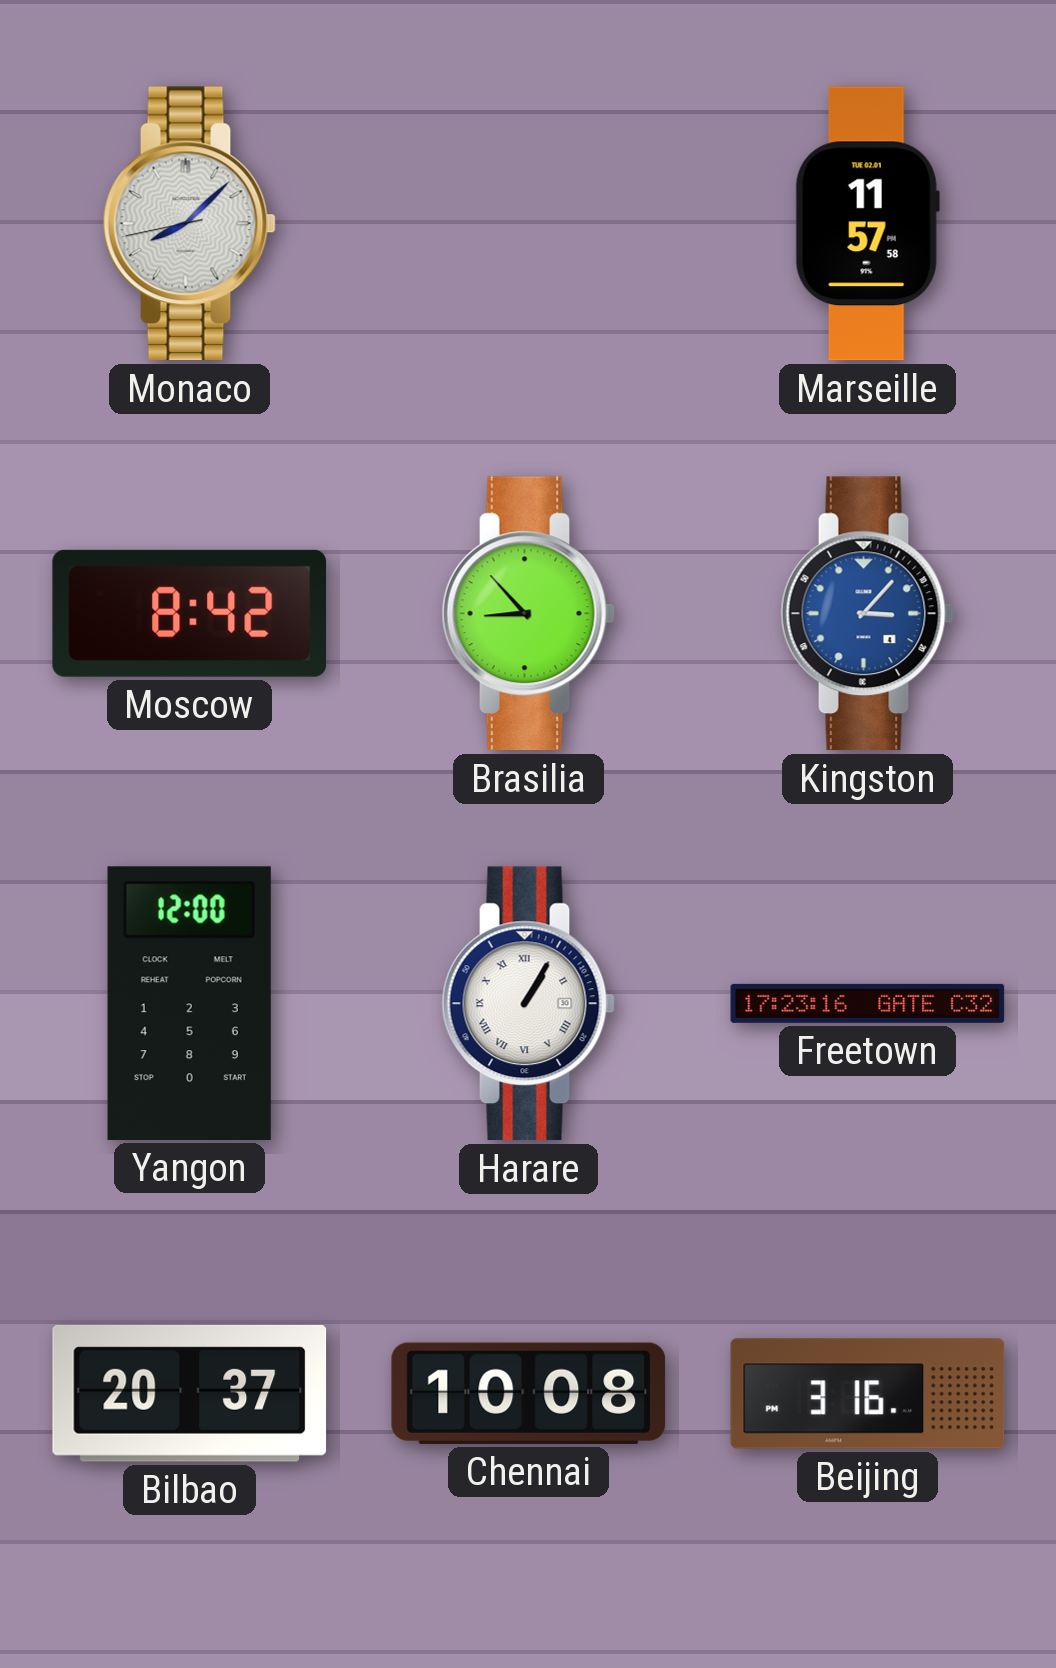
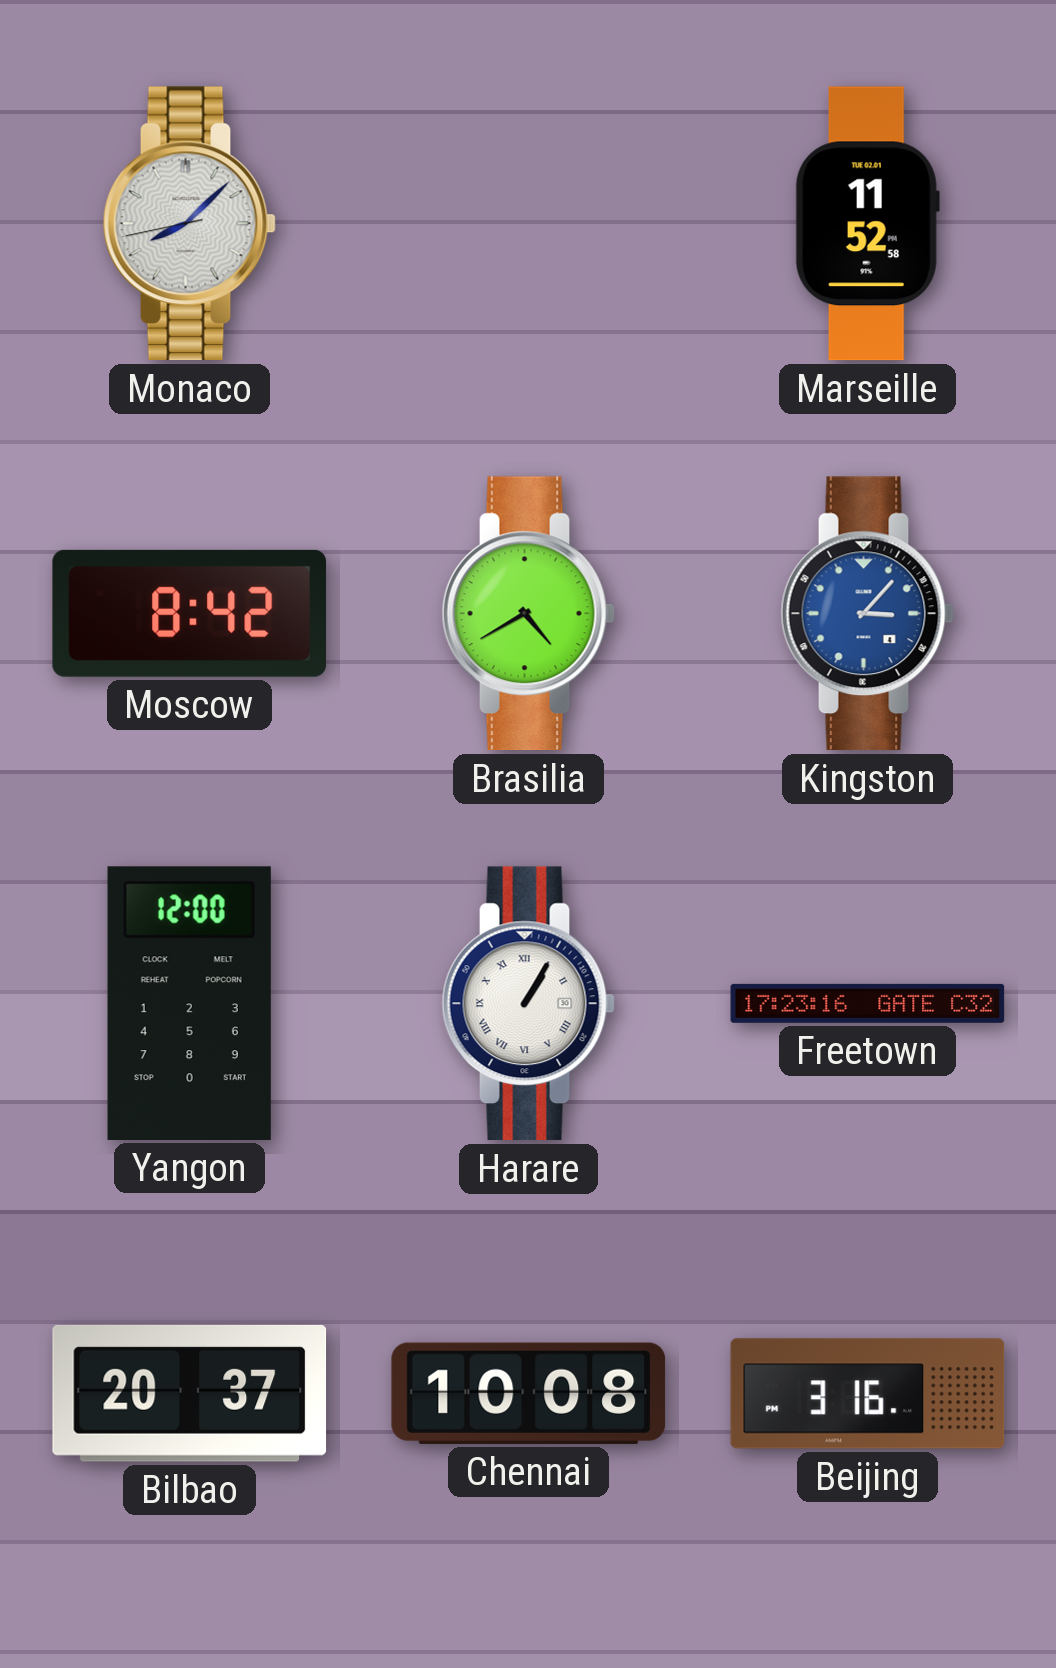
Marseille: 11:57 -> 11:52
Brasilia: 8:53 -> 4:40
